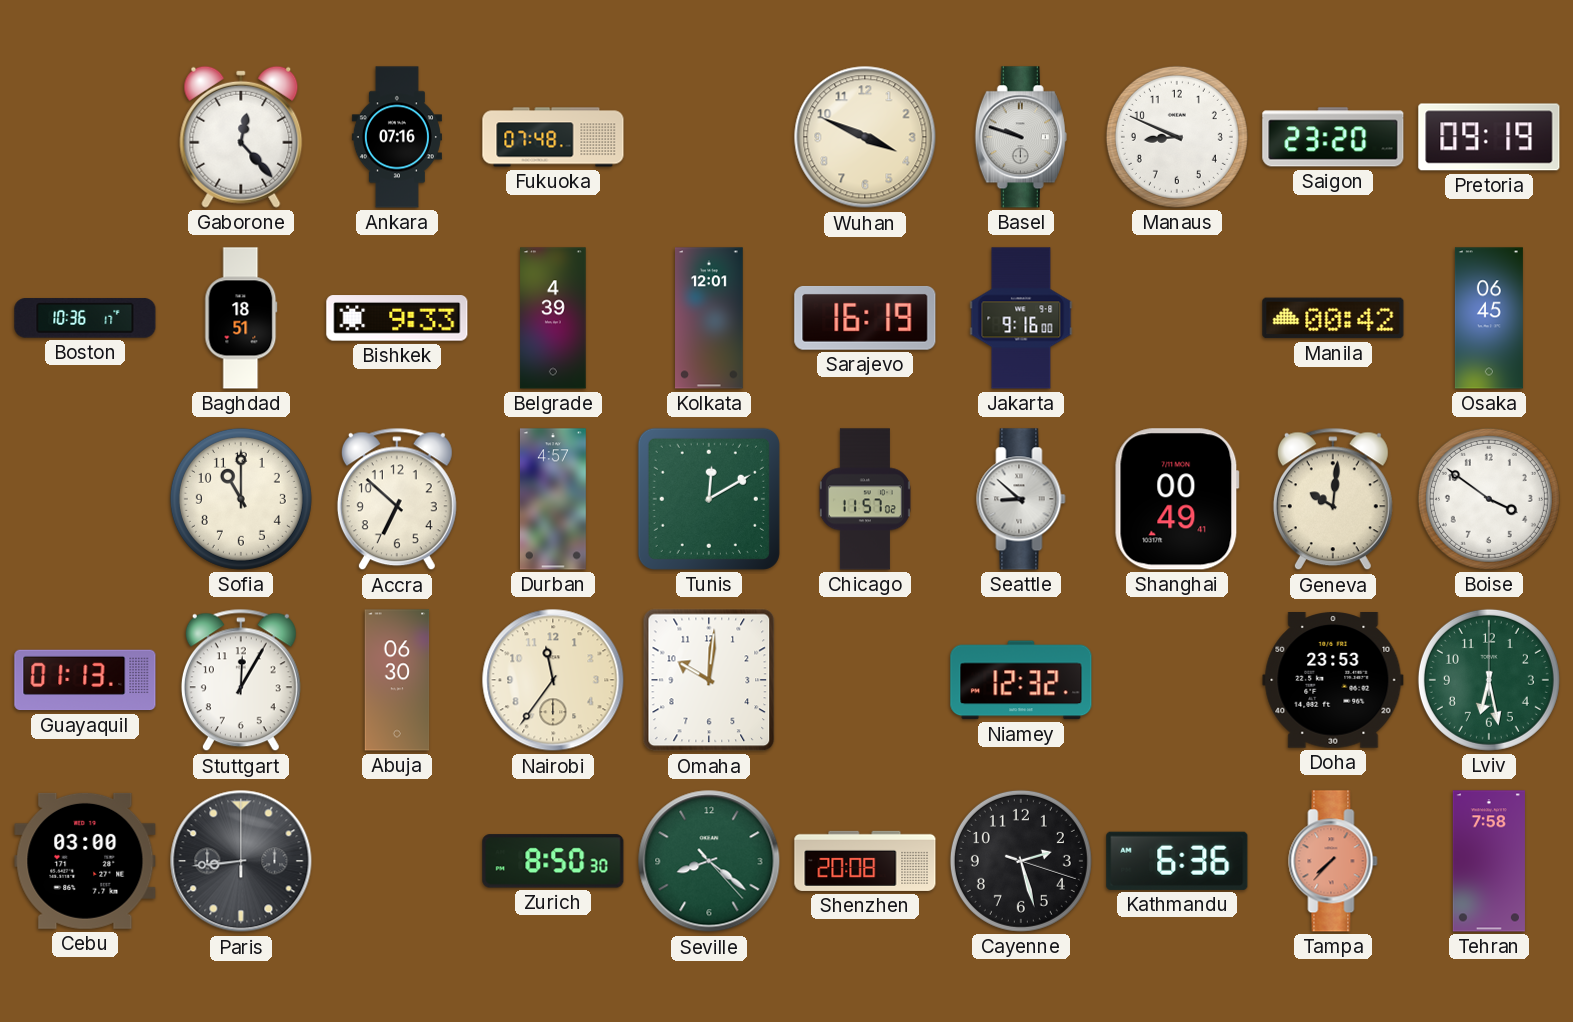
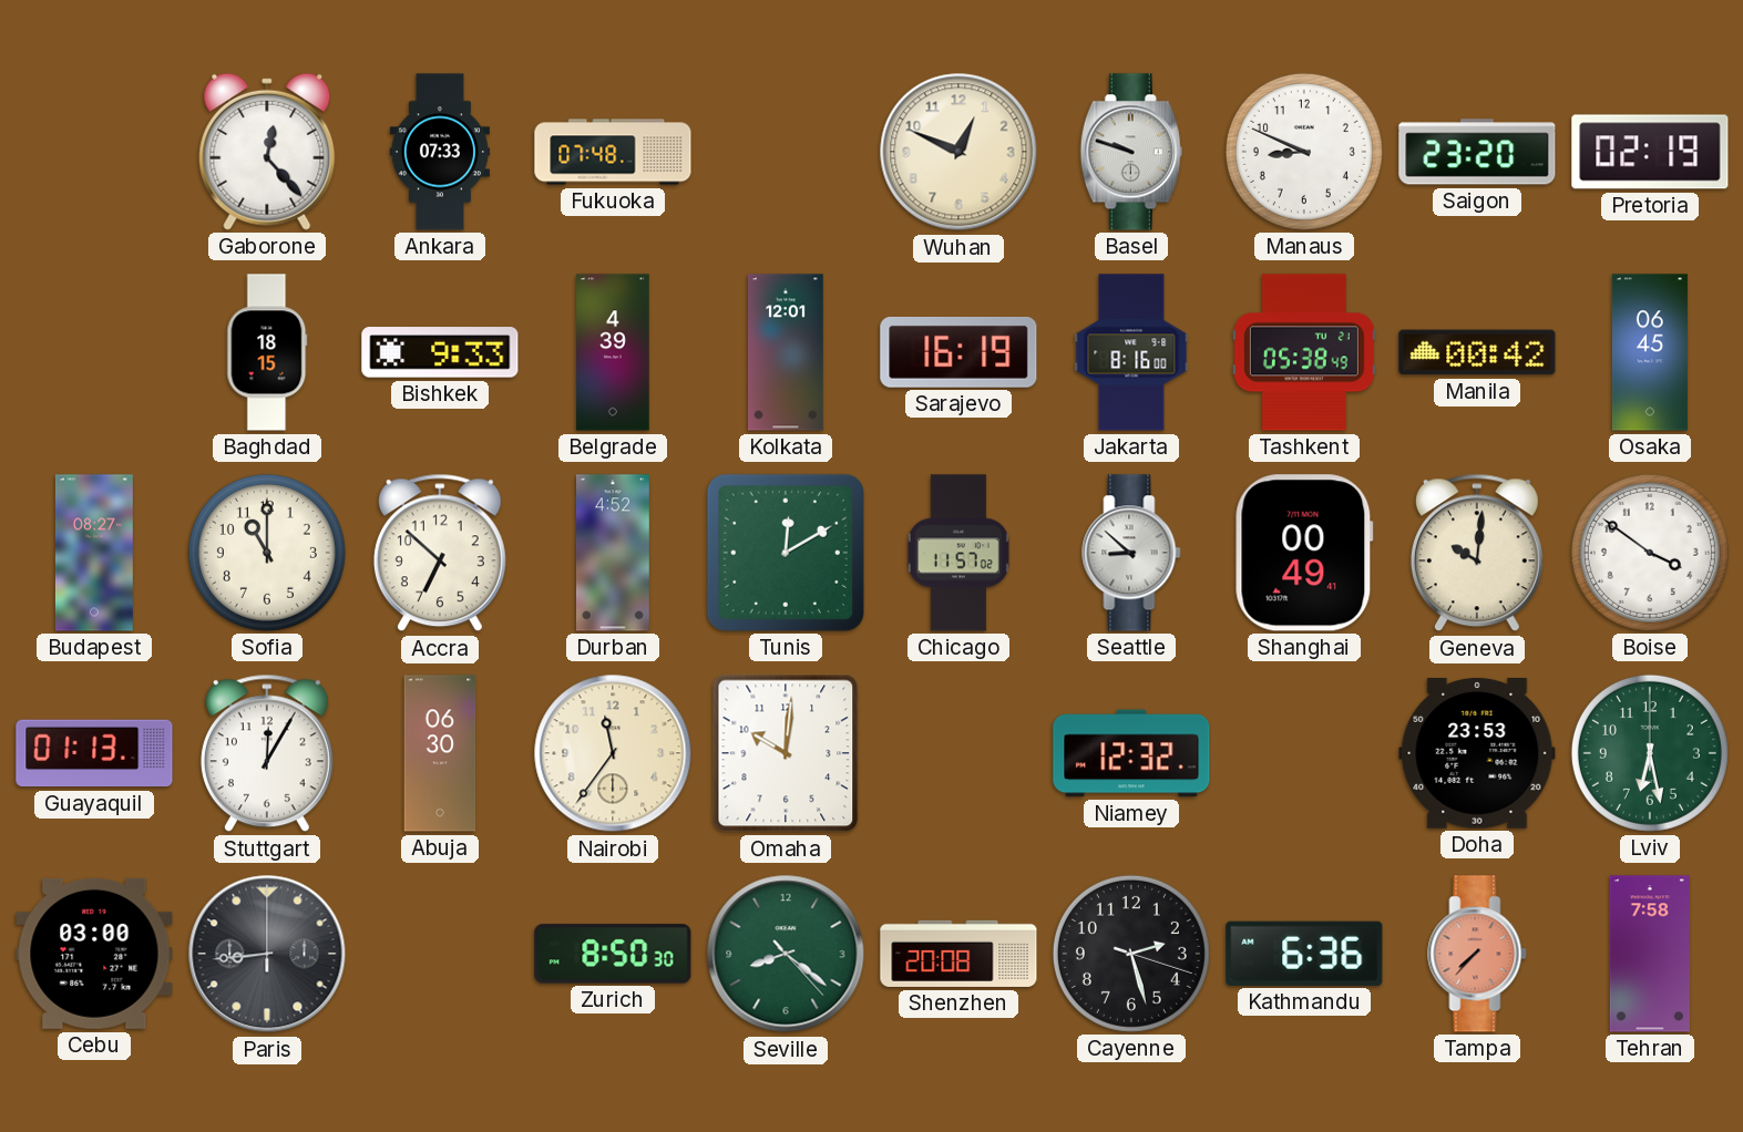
Ankara: 07:16 -> 07:33
Wuhan: 3:49 -> 12:49
Pretoria: 09:19 -> 02:19
Boston: 10:36 -> none
Baghdad: 18:51 -> 18:15
Jakarta: 9:16 -> 8:16
Tashkent: none -> 05:38
Budapest: none -> 08:27
Durban: 4:57 -> 4:52
